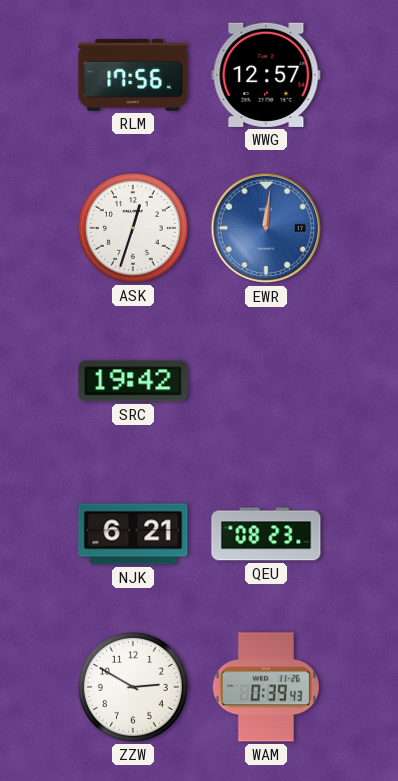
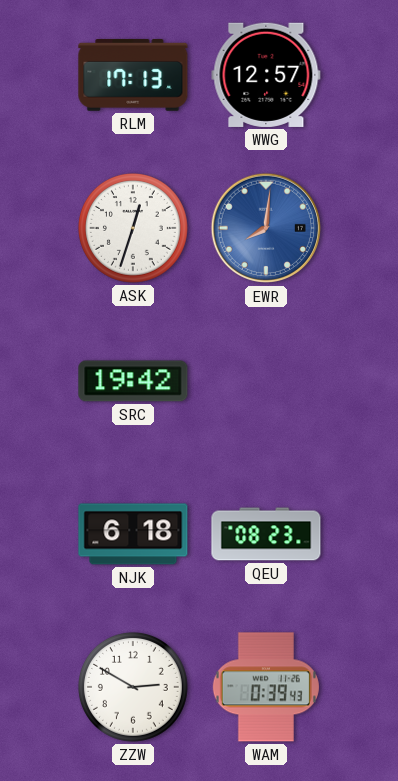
RLM: 17:56 -> 17:13
EWR: 12:01 -> 8:01
NJK: 6:21 -> 6:18
